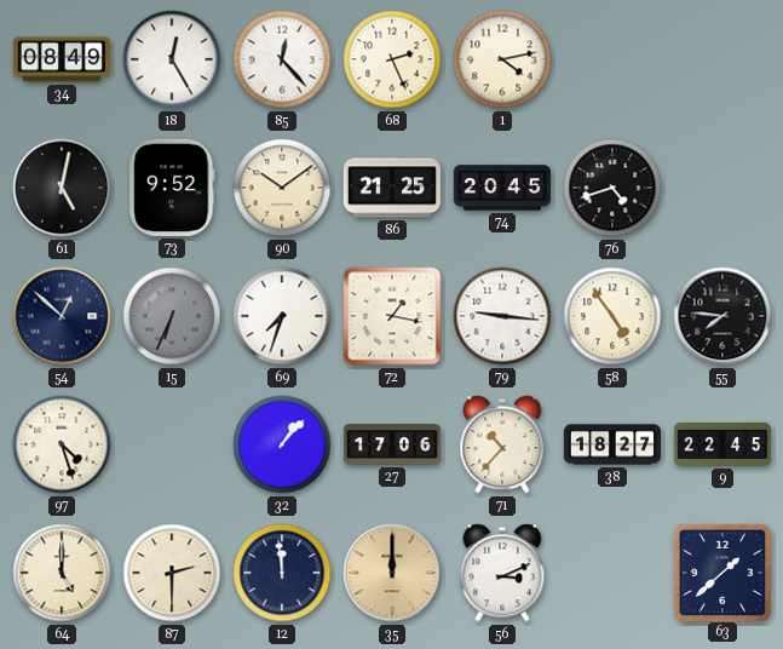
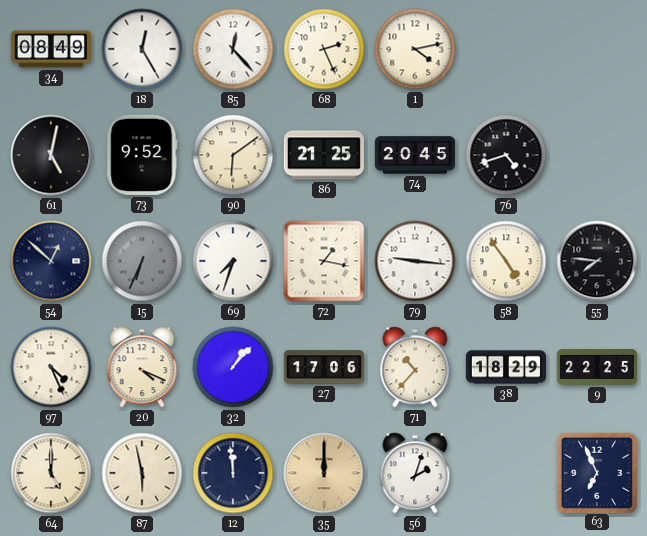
90: 10:09 -> 6:09
97: 4:27 -> 4:26
20: none -> 4:19
38: 18:27 -> 18:29
9: 22:45 -> 22:25
87: 2:30 -> 5:58
56: 3:11 -> 2:03
63: 1:38 -> 6:56
